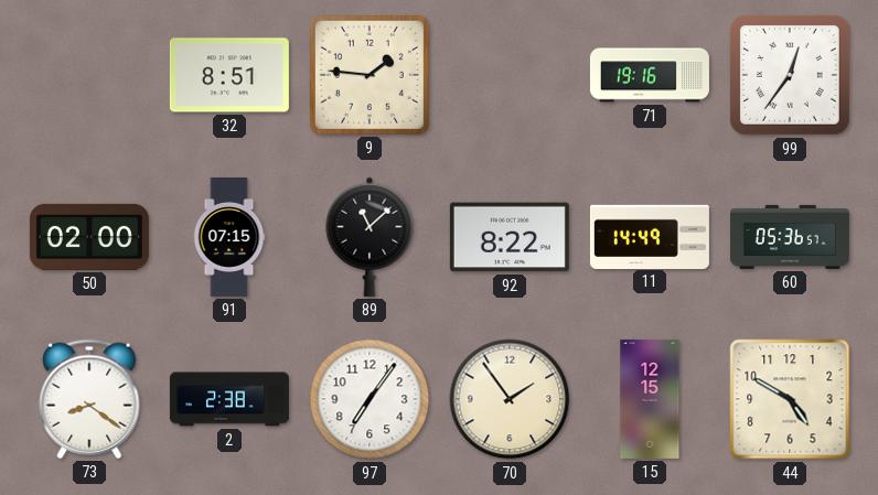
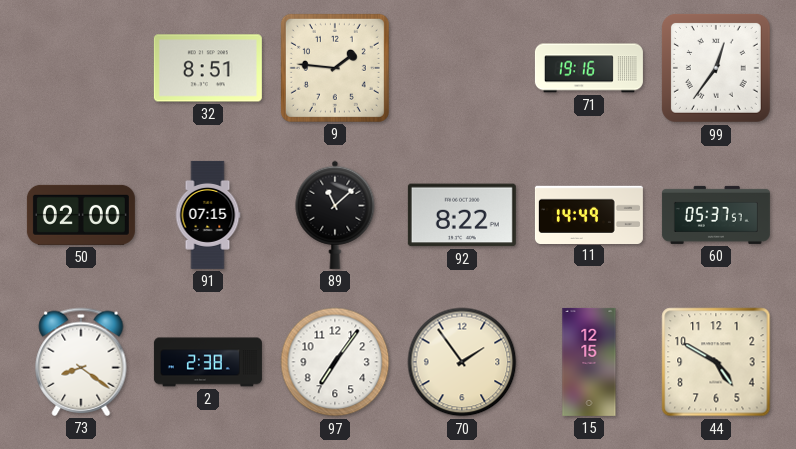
60: 05:36 -> 05:37
